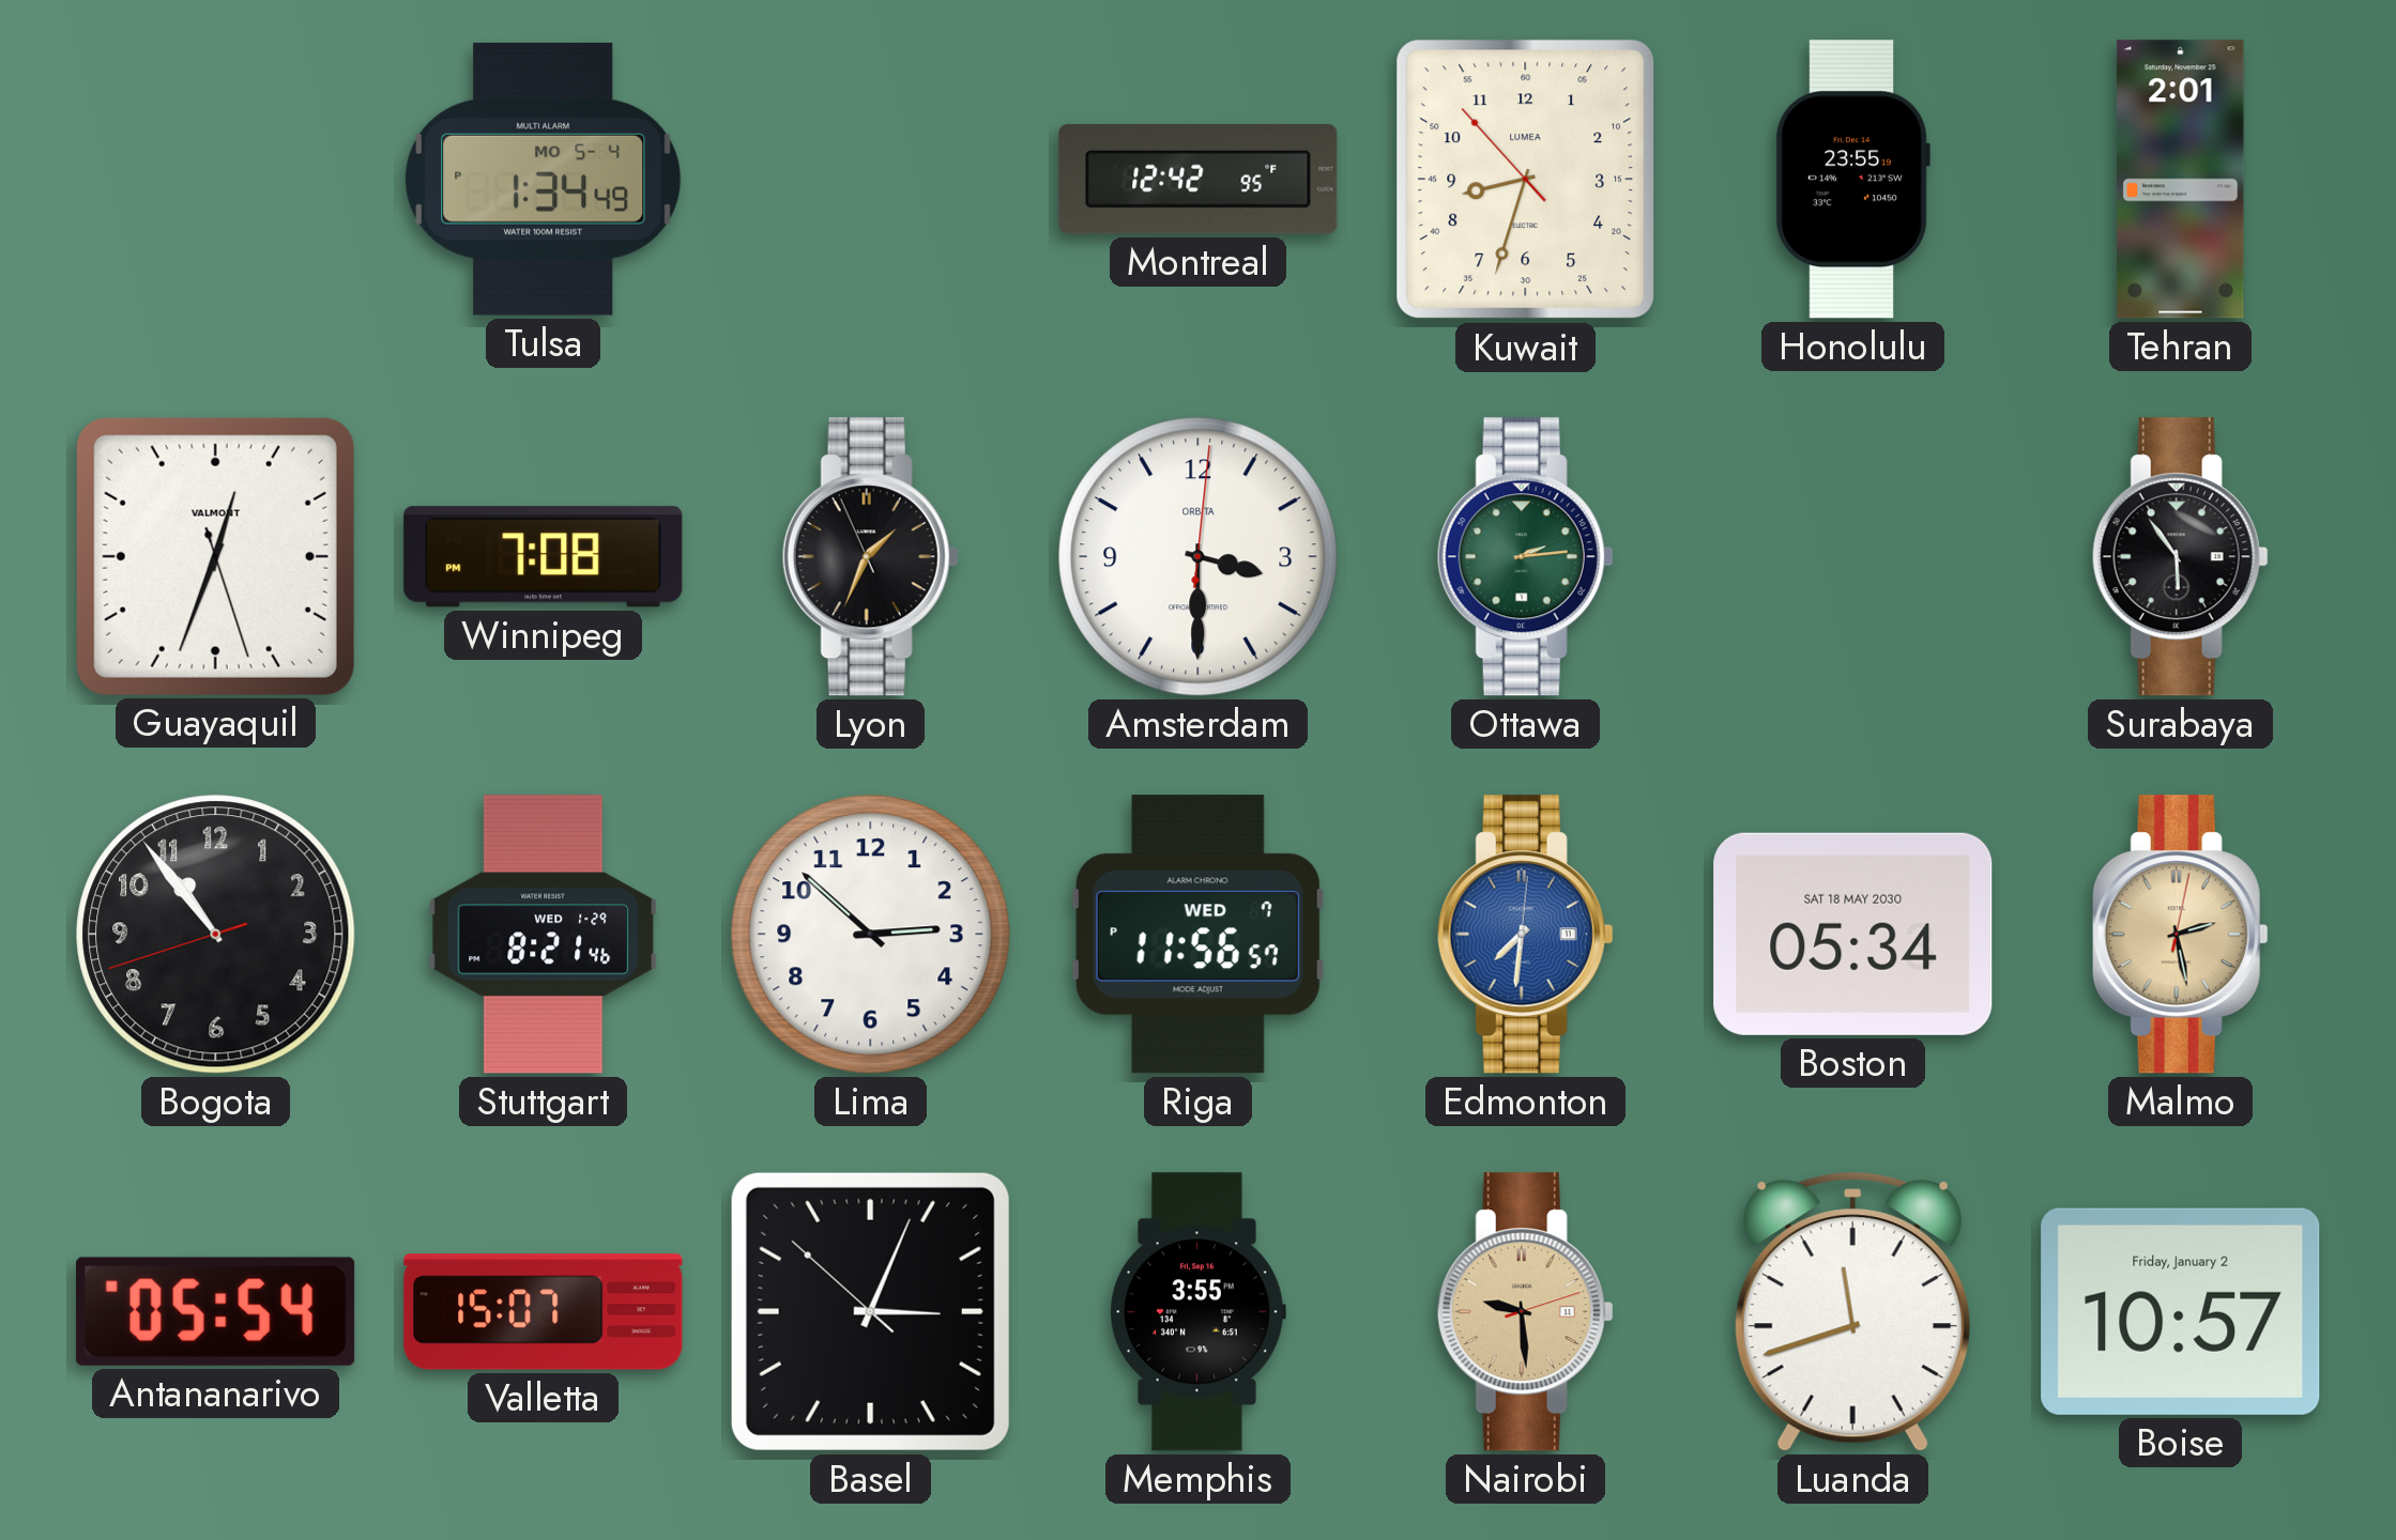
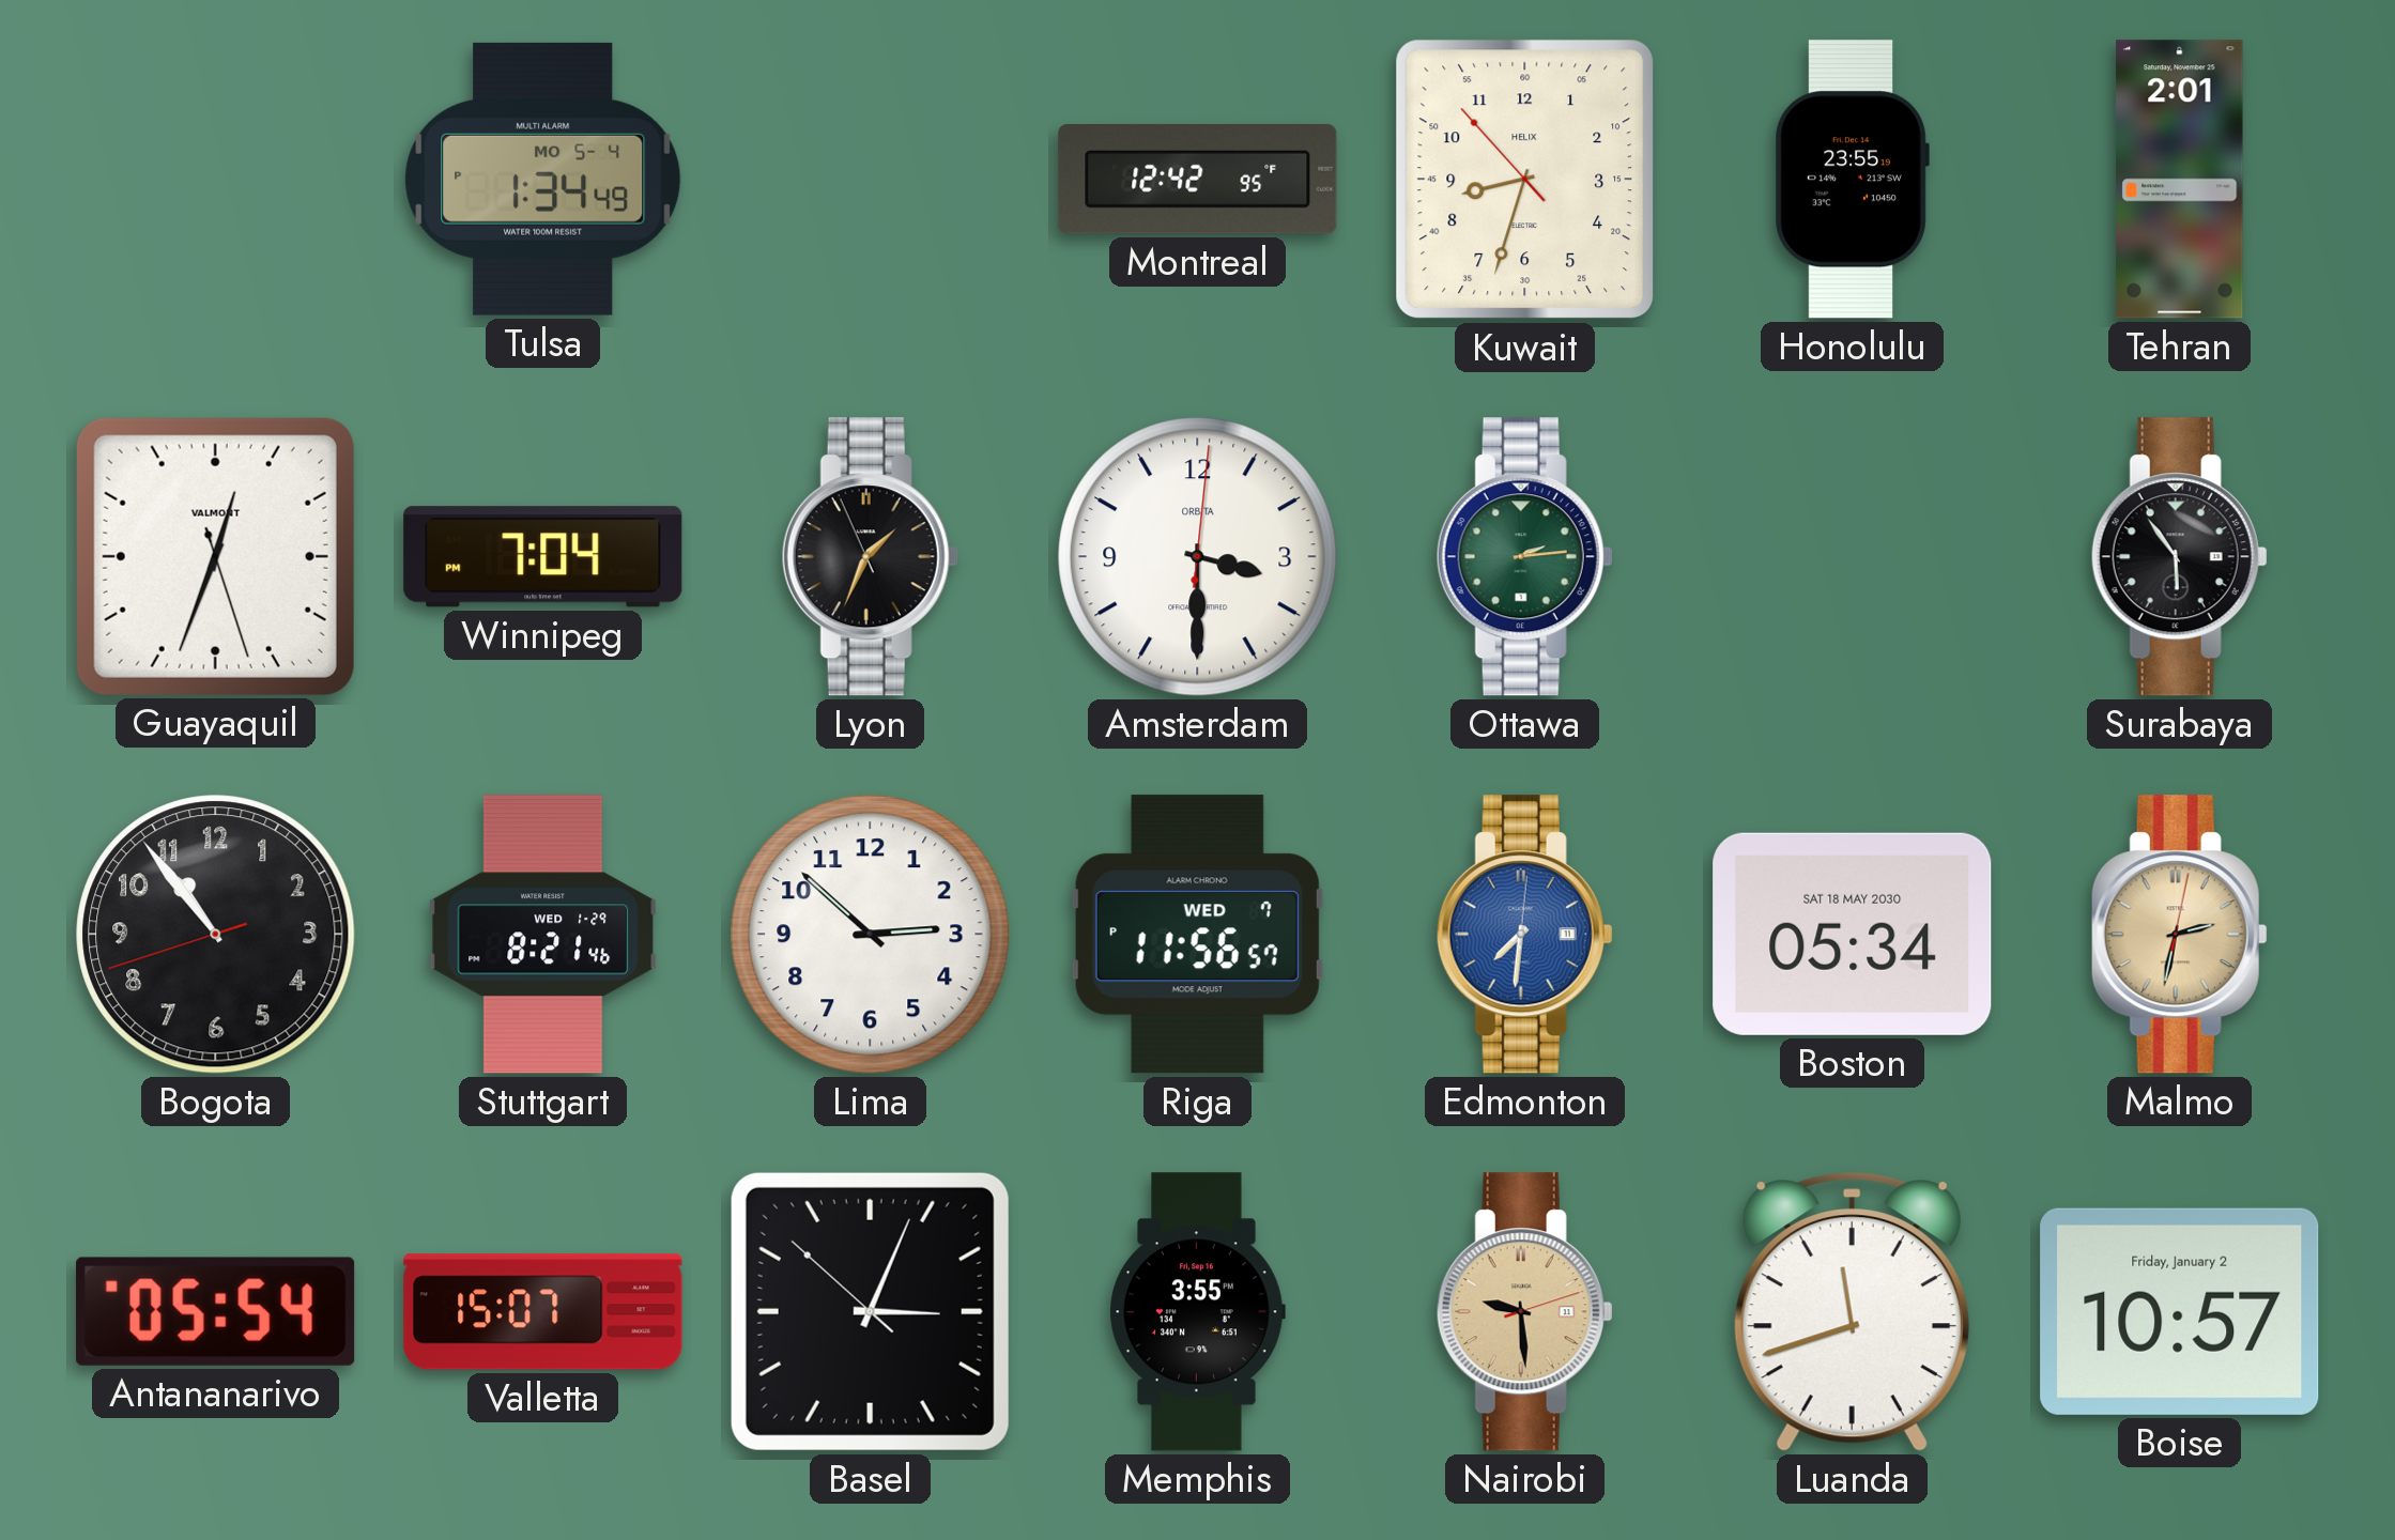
Kuwait brand: LUMEA -> HELIX
Winnipeg: 7:08 -> 7:04
Malmo: 2:28 -> 2:32
